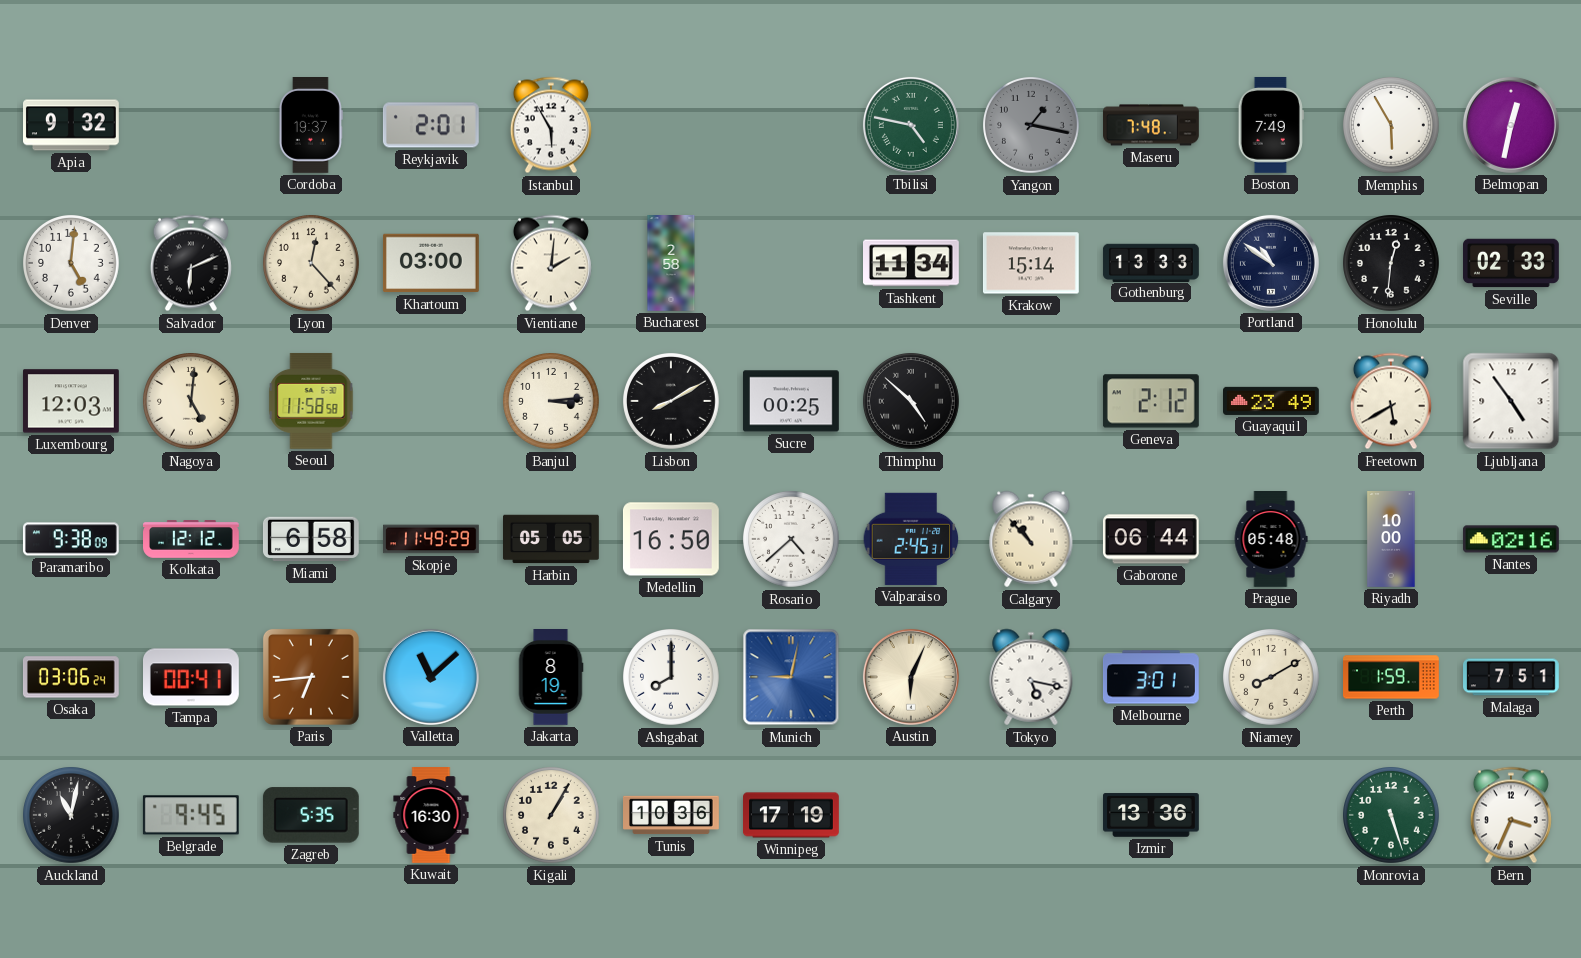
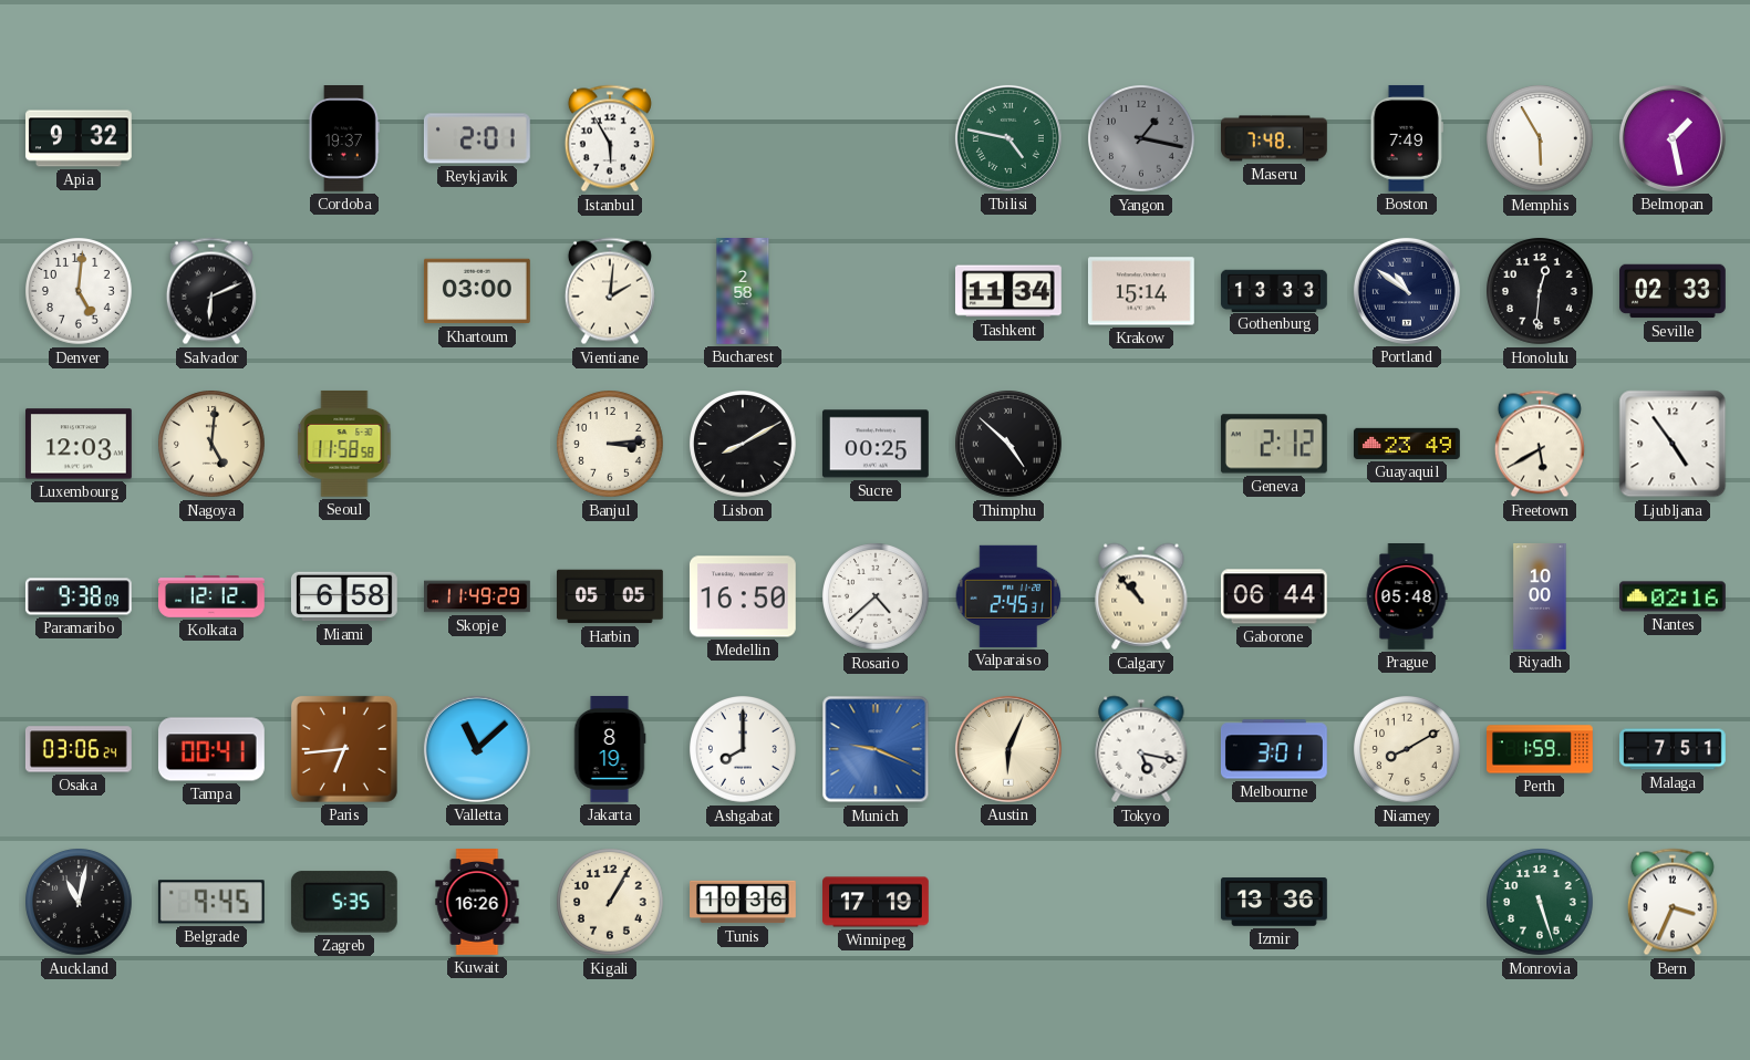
Belmopan: 12:32 -> 1:28
Lyon: 12:23 -> none
Munich: 9:02 -> 9:19
Kuwait: 16:30 -> 16:26
